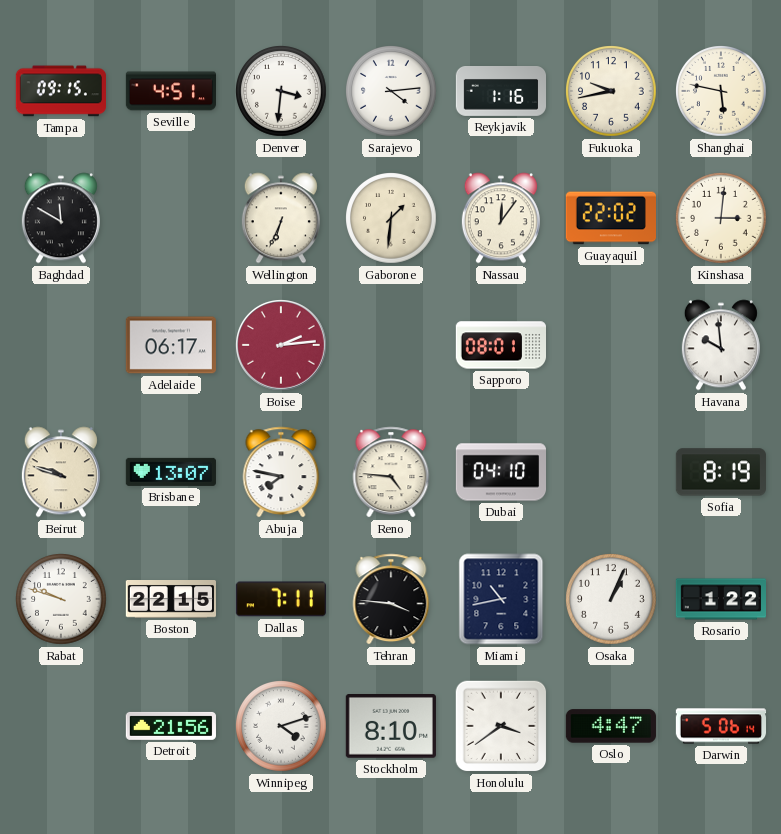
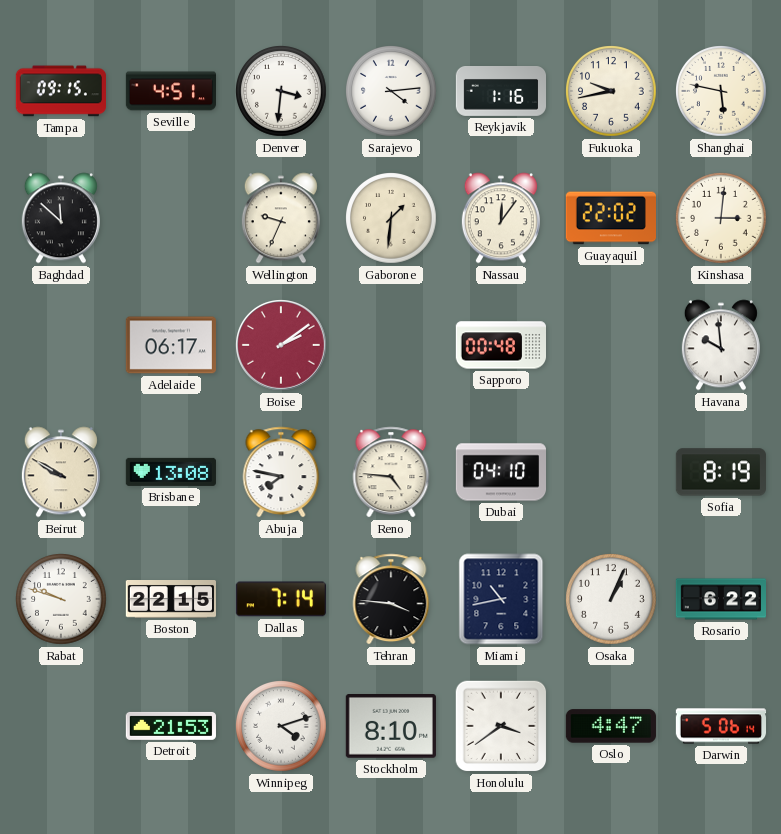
Baghdad: 11:50 -> 11:52
Wellington: 6:34 -> 9:34
Boise: 2:14 -> 2:09
Sapporo: 08:01 -> 00:48
Beirut: 9:48 -> 9:50
Brisbane: 13:07 -> 13:08
Dallas: 7:11 -> 7:14
Rosario: 1:22 -> 6:22
Detroit: 21:56 -> 21:53
